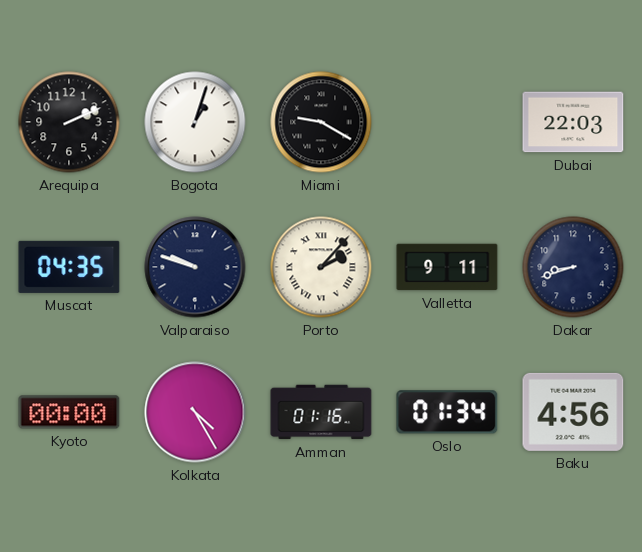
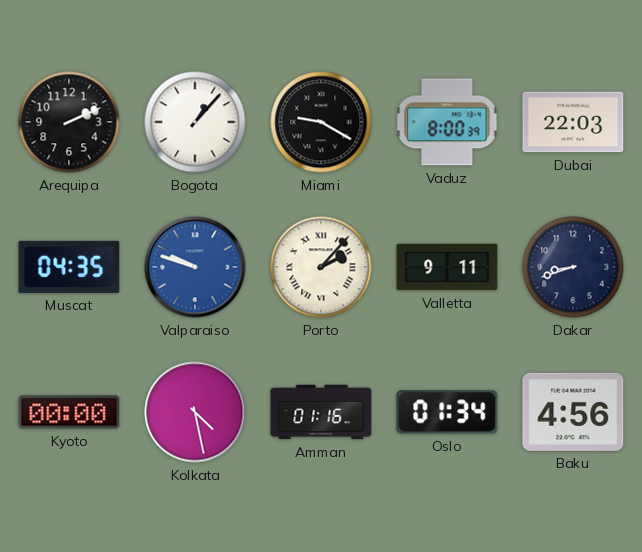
Bogota: 1:03 -> 1:07
Vaduz: none -> 8:00
Valparaiso dial: navy -> blue
Kolkata: 4:25 -> 4:28
